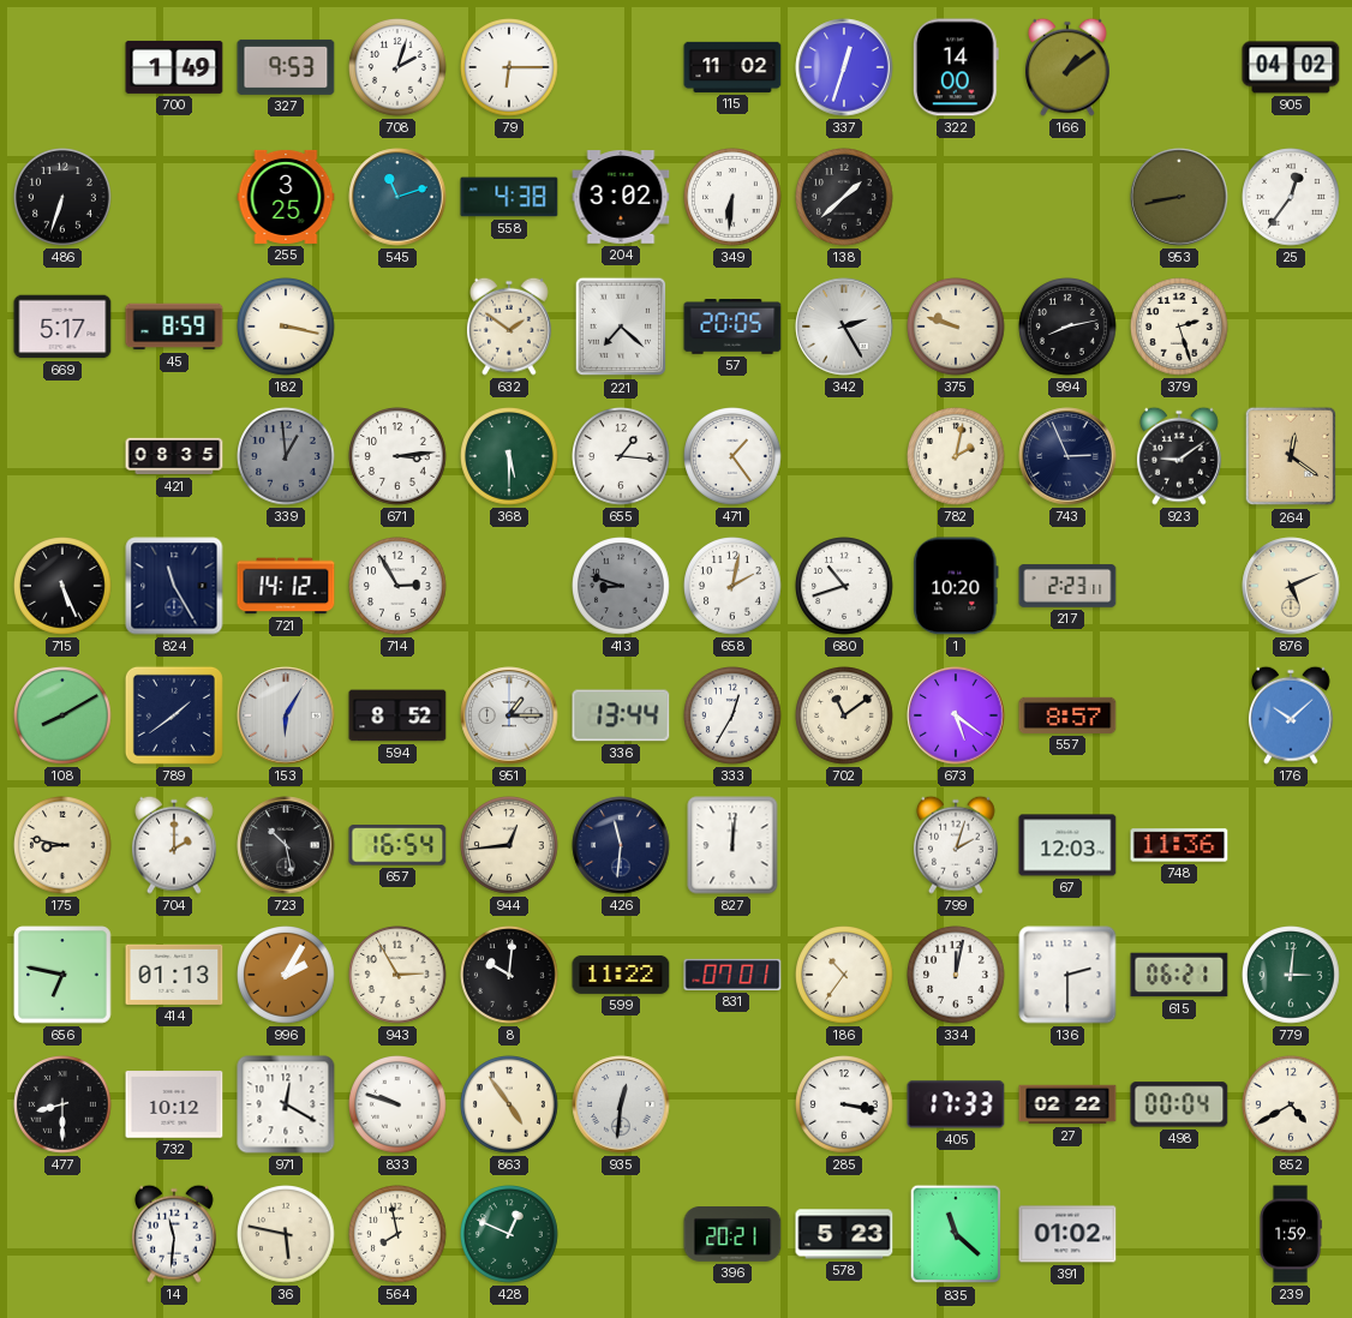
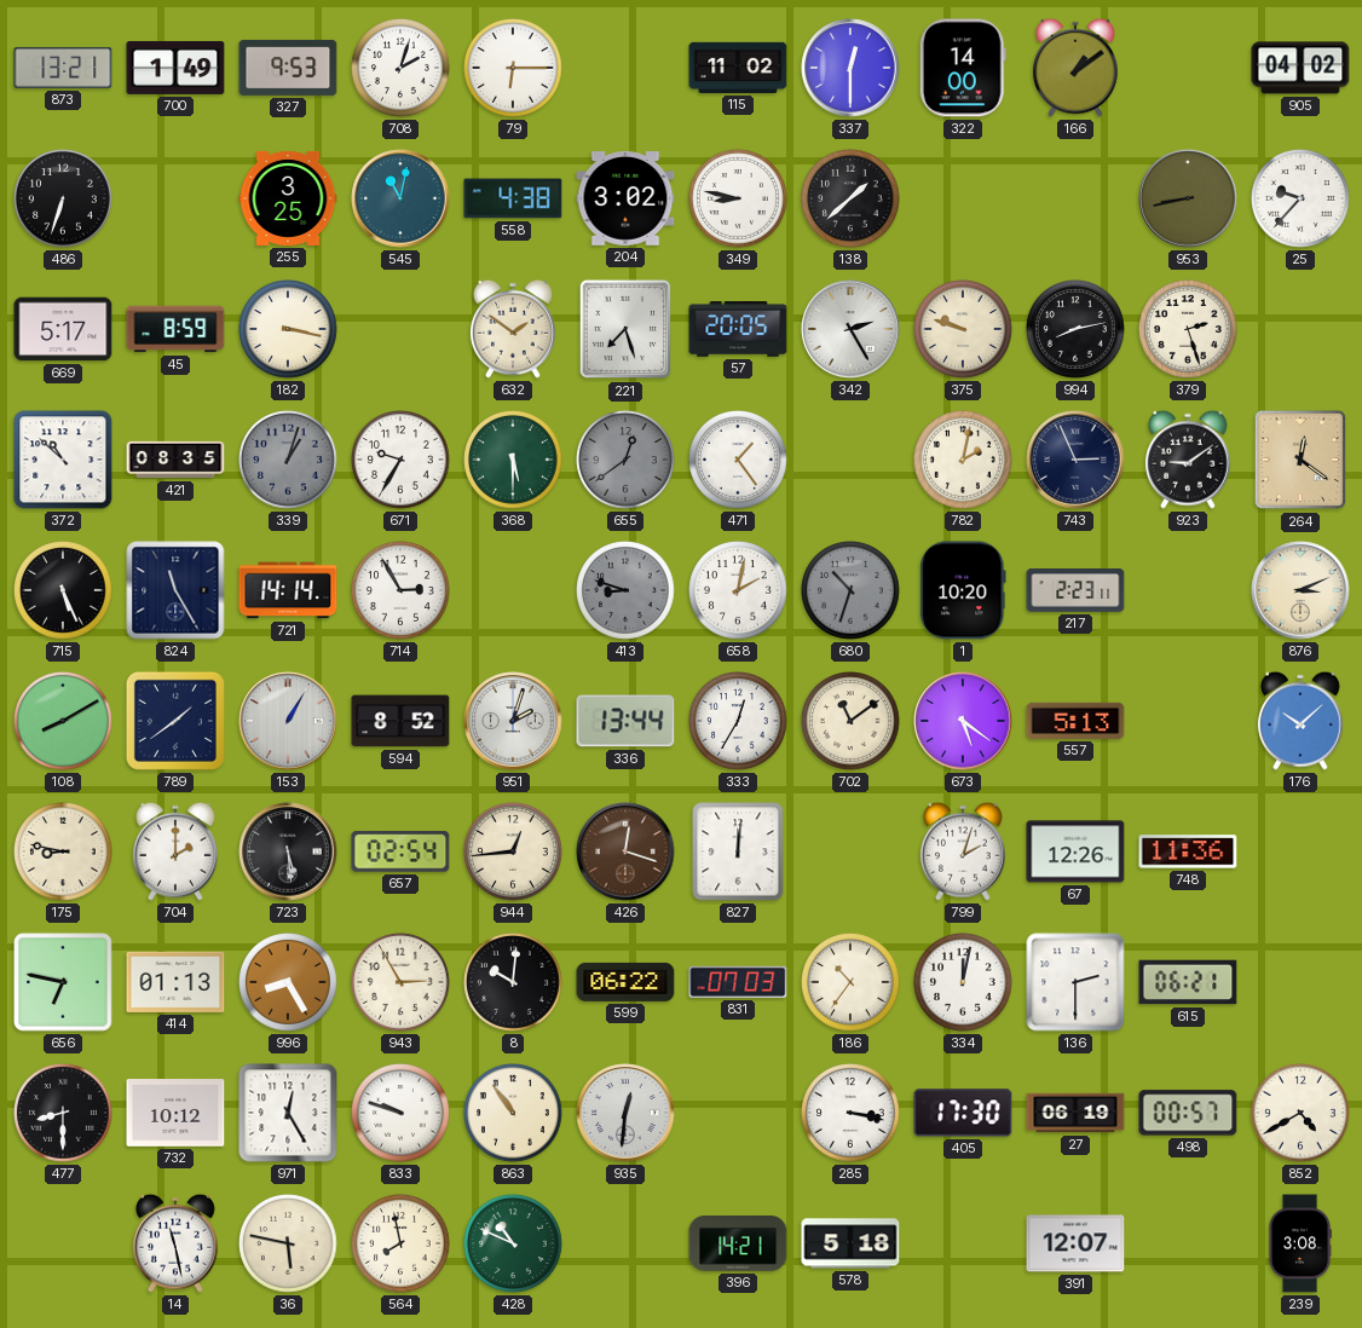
873: none -> 13:21
337: 12:33 -> 12:30
545: 11:12 -> 11:02
349: 6:31 -> 8:47
25: 12:36 -> 9:37
221: 7:22 -> 7:27
372: none -> 10:52
339: 12:59 -> 1:03
671: 3:14 -> 9:35
655: 1:16 -> 12:39
655 dial: white -> grey
721: 14:12 -> 14:14
680: 10:42 -> 10:33
680 dial: white -> grey
876: 5:11 -> 3:11
153: 6:05 -> 1:05
951: 1:15 -> 2:03
557: 8:57 -> 5:13
723: 10:28 -> 5:29
657: 16:54 -> 02:54
426: 11:31 -> 12:18
426 dial: navy -> brown
67: 12:03 -> 12:26
996: 2:05 -> 8:25
599: 11:22 -> 06:22
831: 07:01 -> 07:03
779: 3:01 -> none
971: 12:20 -> 12:25
863: 4:54 -> 10:54
405: 17:33 -> 17:30
27: 02:22 -> 06:19
498: 00:04 -> 00:57
14: 11:31 -> 11:28
428: 12:49 -> 10:49
396: 20:21 -> 14:21
578: 5:23 -> 5:18
835: 11:22 -> none
391: 01:02 -> 12:07
239: 1:59 -> 3:08
